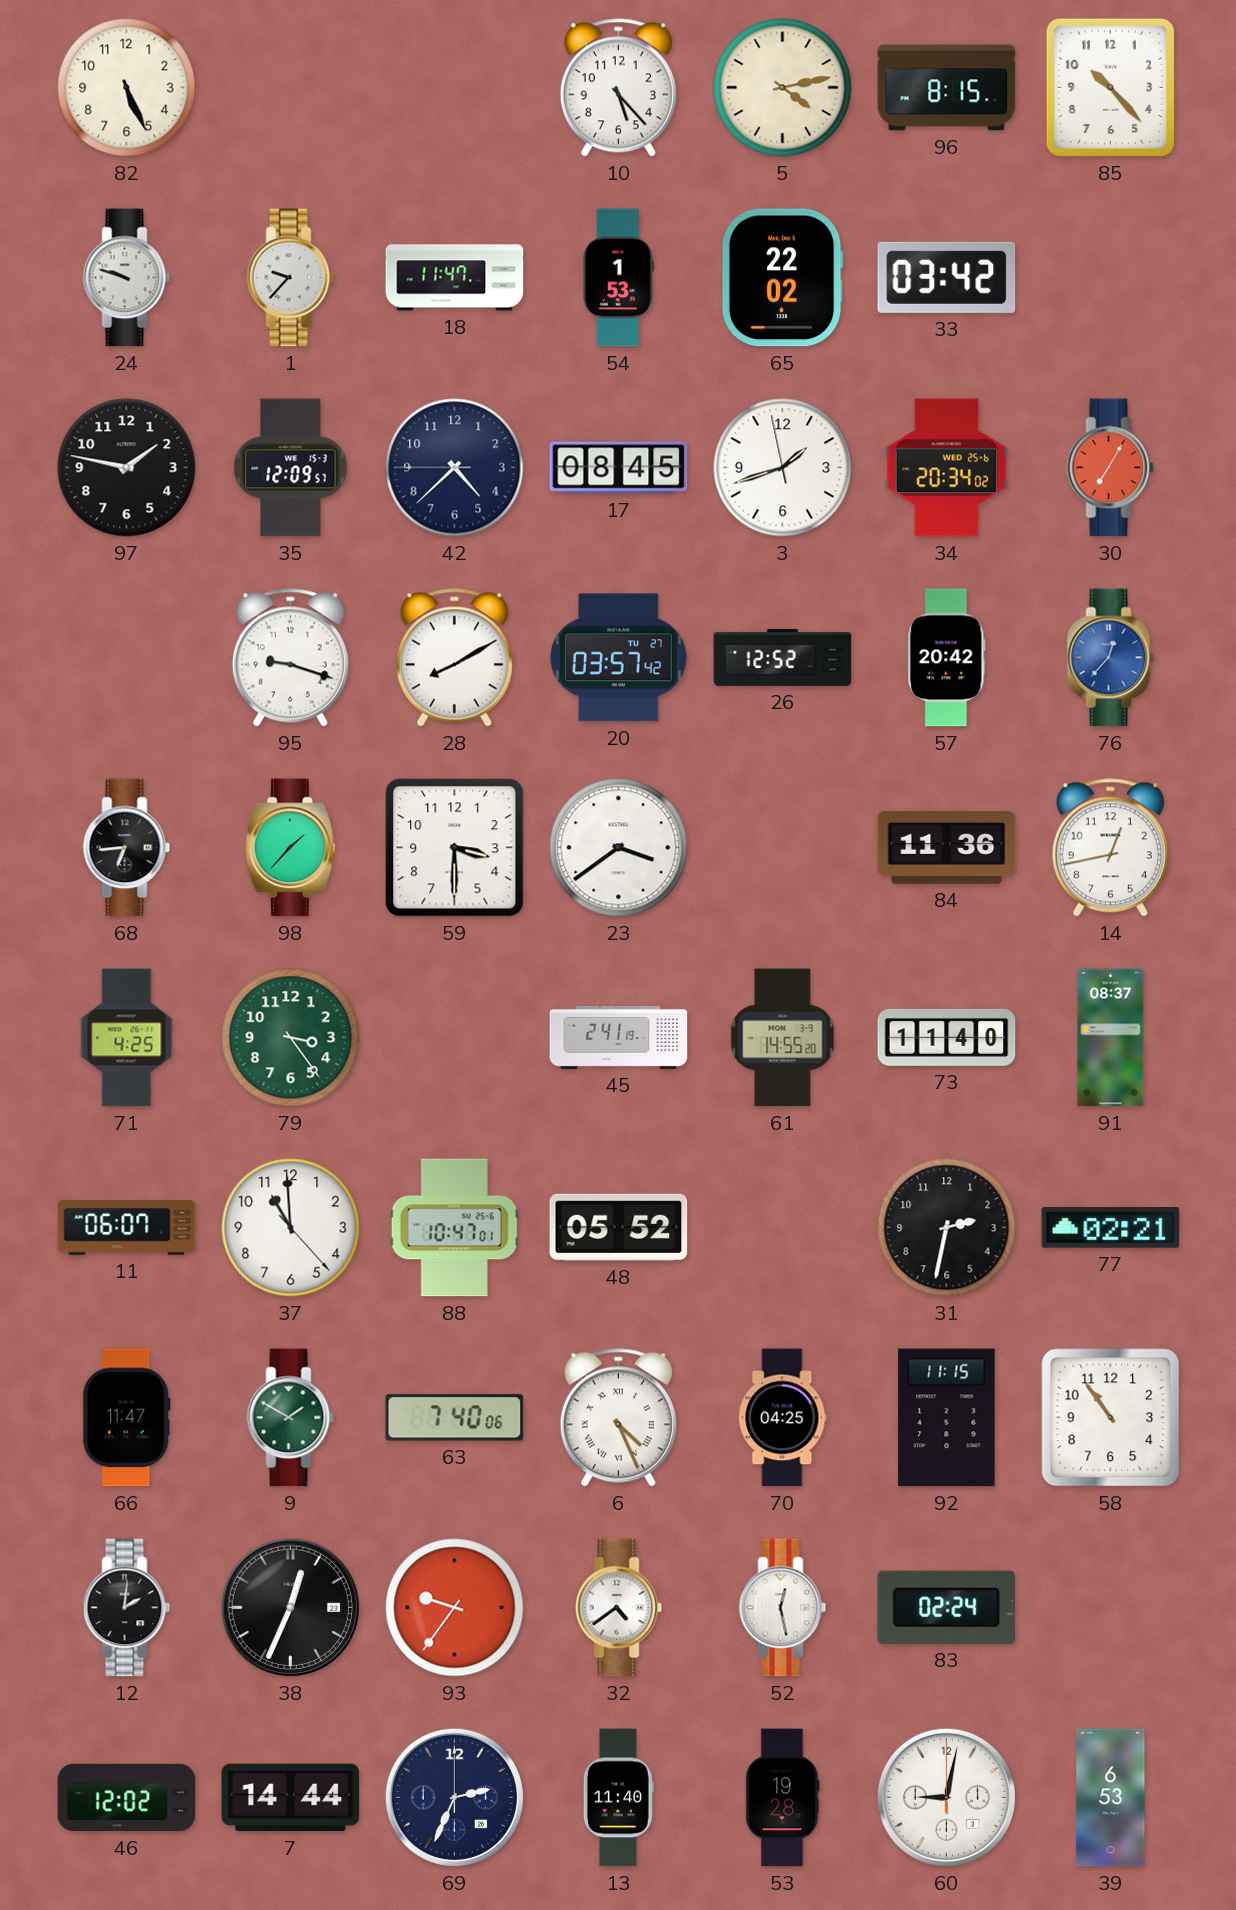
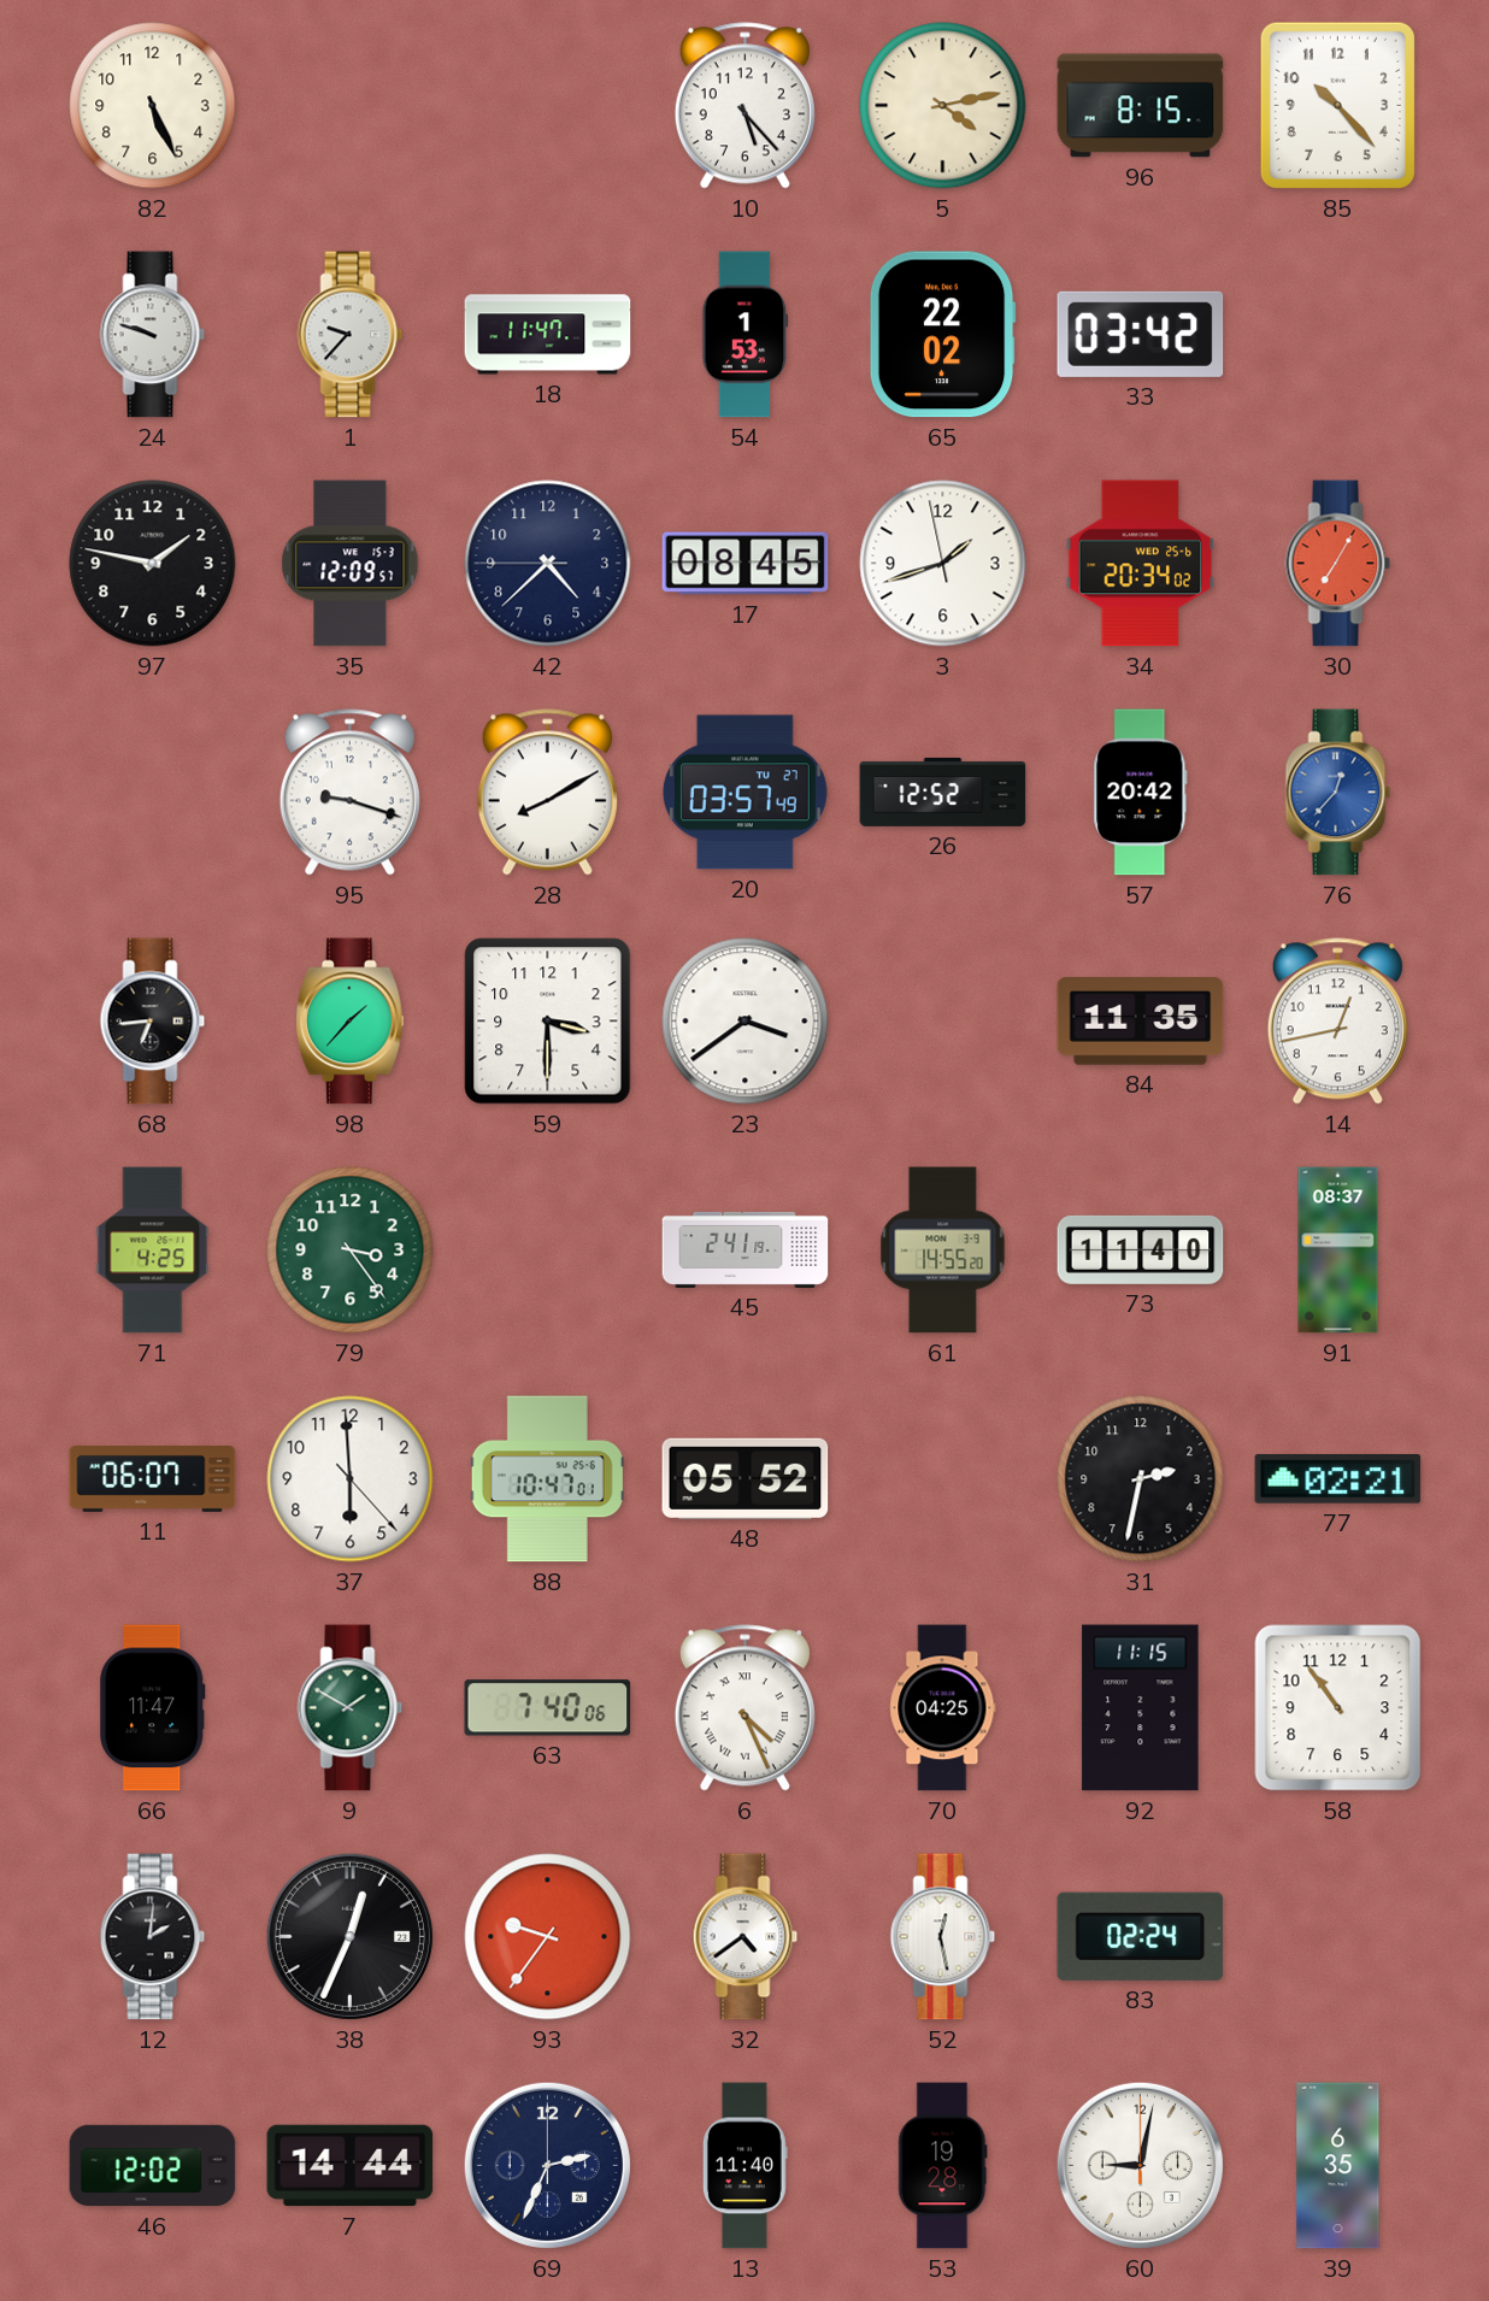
20: 03:57:42 -> 03:57:49
84: 11:36 -> 11:35
37: 10:59 -> 5:59
39: 6:53 -> 6:35
